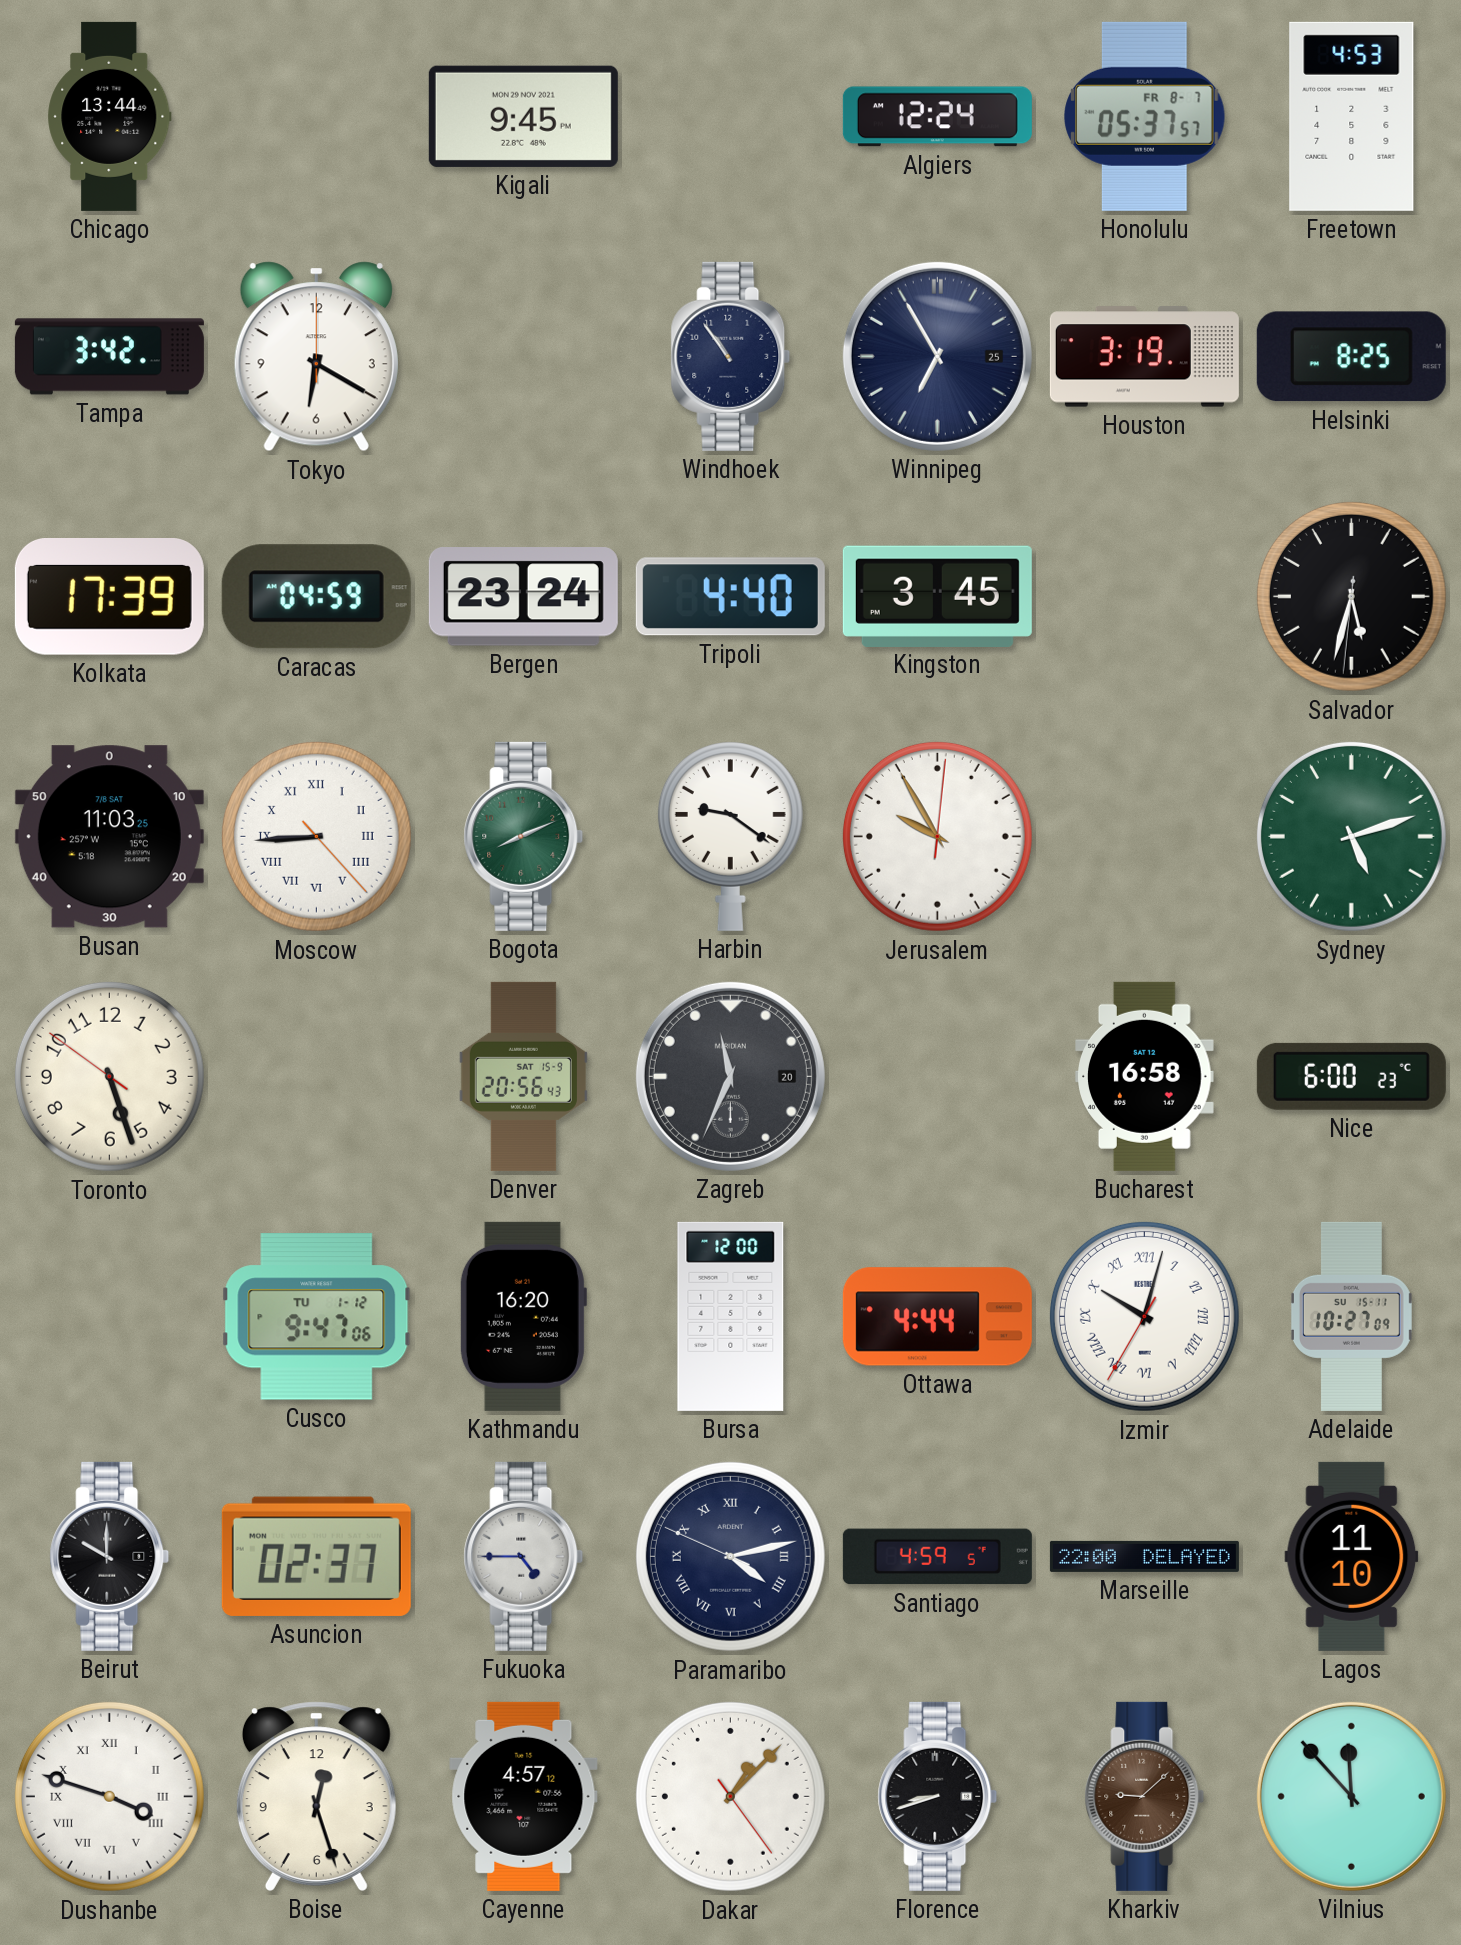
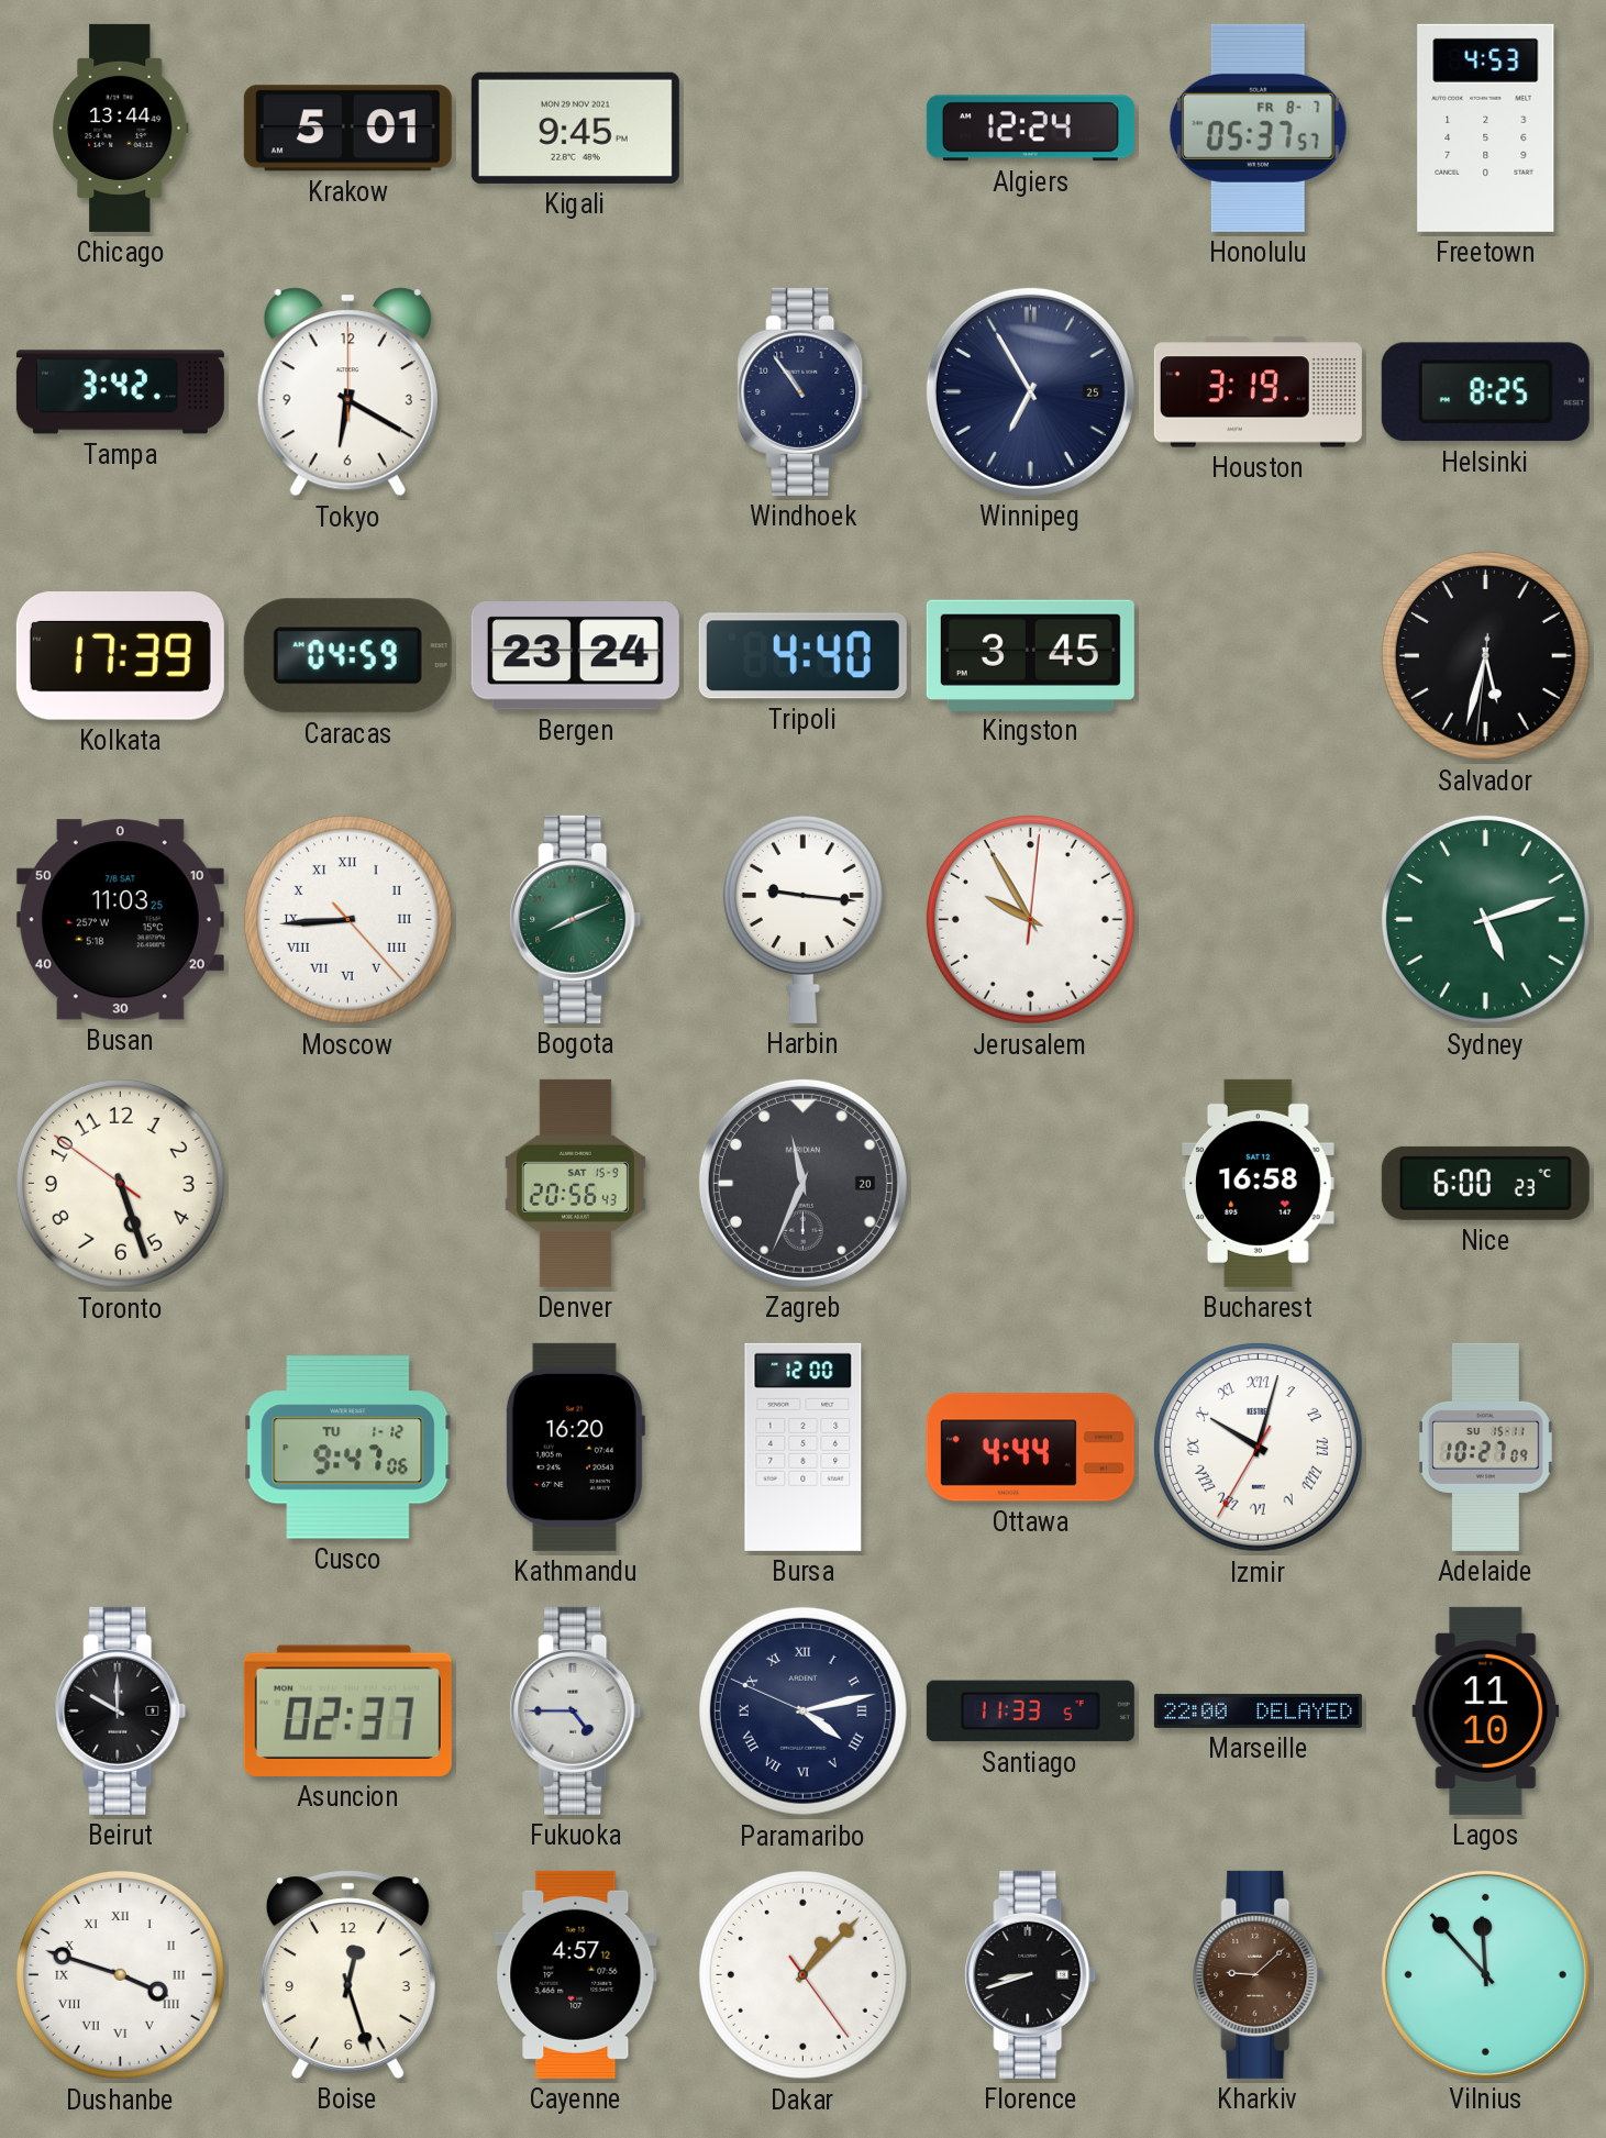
Krakow: none -> 5:01
Harbin: 9:21 -> 9:16
Santiago: 4:59 -> 11:33
